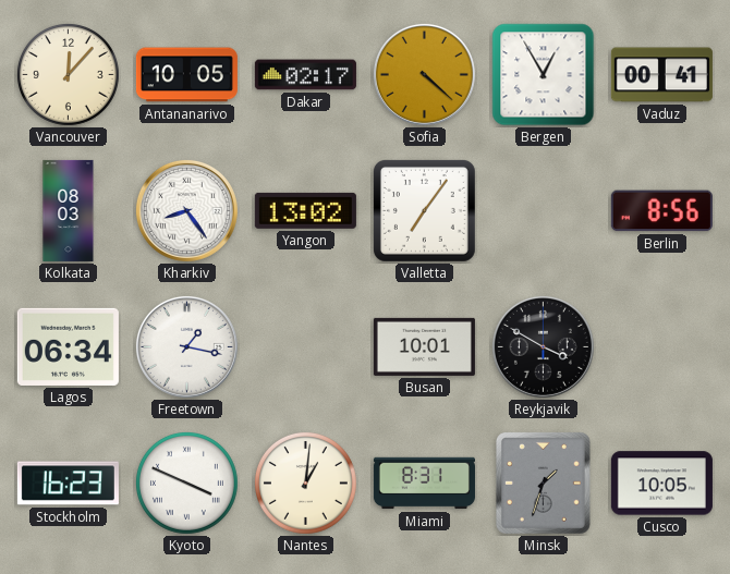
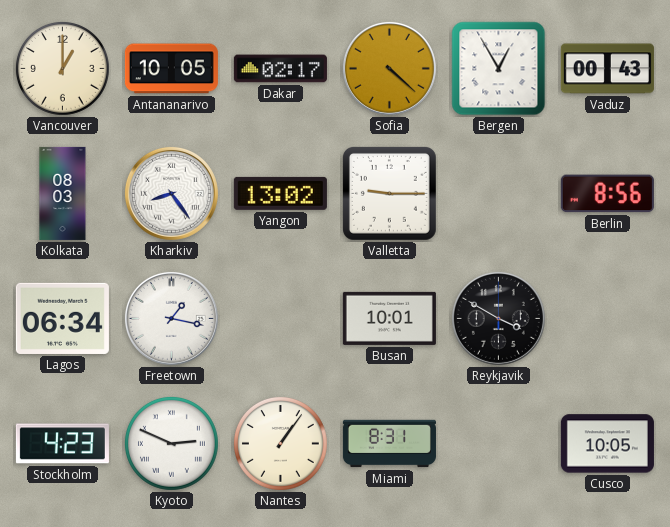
Vancouver: 12:07 -> 1:00
Vaduz: 00:41 -> 00:43
Valletta: 7:06 -> 9:15
Stockholm: 16:23 -> 4:23
Kyoto: 3:49 -> 2:49
Nantes: 1:01 -> 1:06
Minsk: 1:33 -> none
